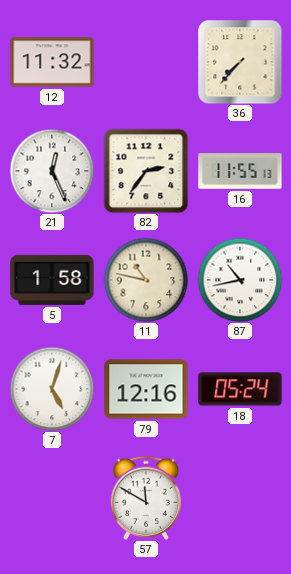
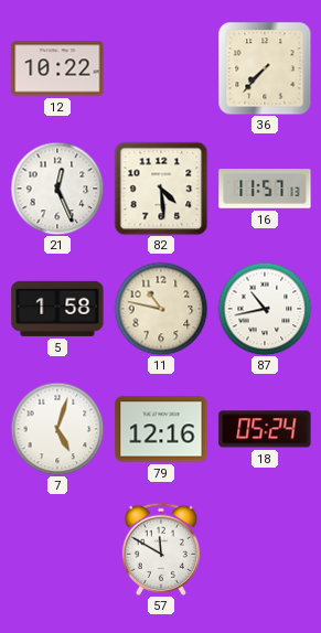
12: 11:32 -> 10:22
82: 2:36 -> 4:29
16: 11:55 -> 11:57
